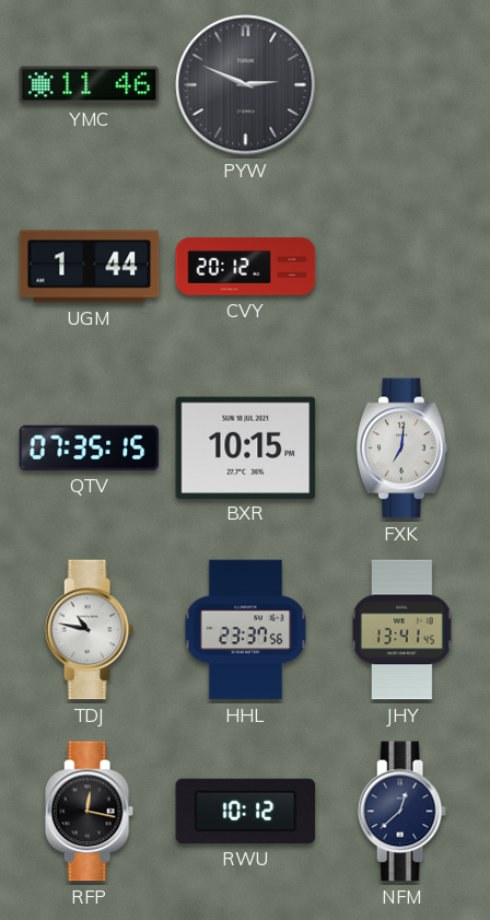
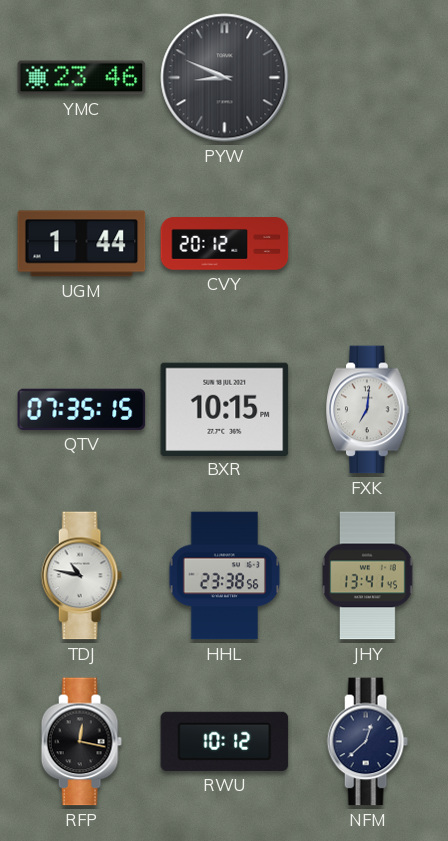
YMC: 11:46 -> 23:46
PYW: 2:49 -> 8:49
HHL: 23:37 -> 23:38
